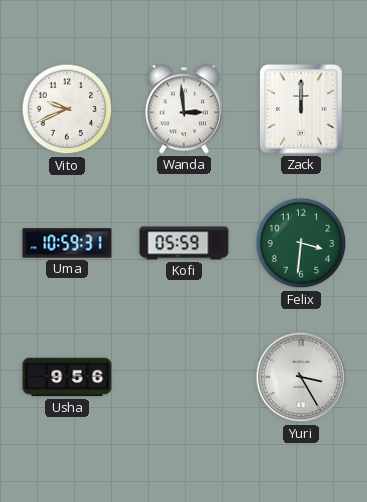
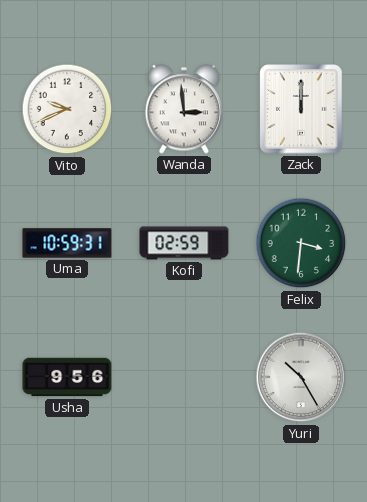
Kofi: 05:59 -> 02:59
Yuri: 3:25 -> 10:25
